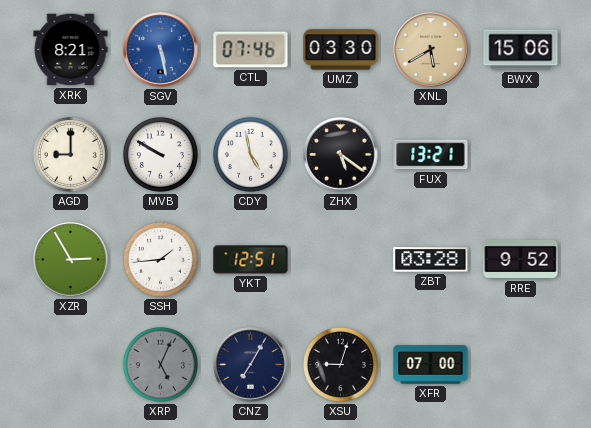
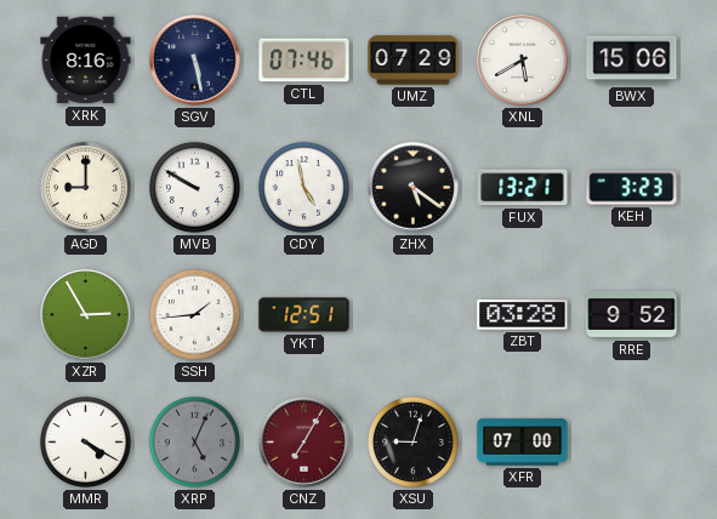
XRK: 8:21 -> 8:16
SGV dial: blue -> navy
UMZ: 03:30 -> 07:29
XNL dial: champagne -> white
KEH: none -> 3:23
MMR: none -> 4:20
CNZ dial: navy -> burgundy
